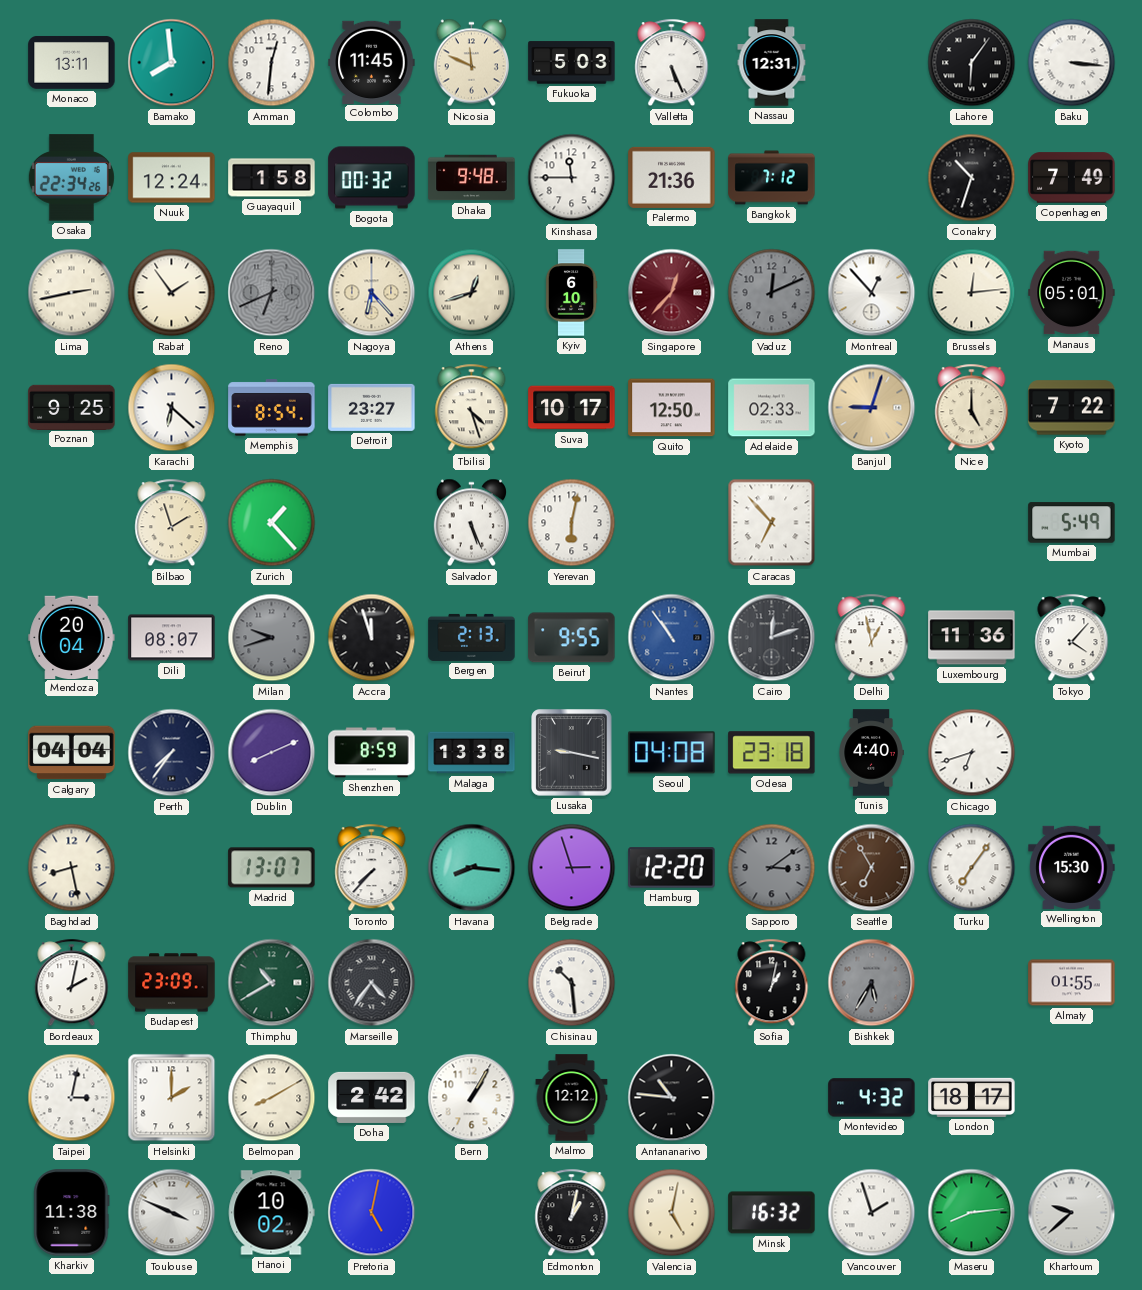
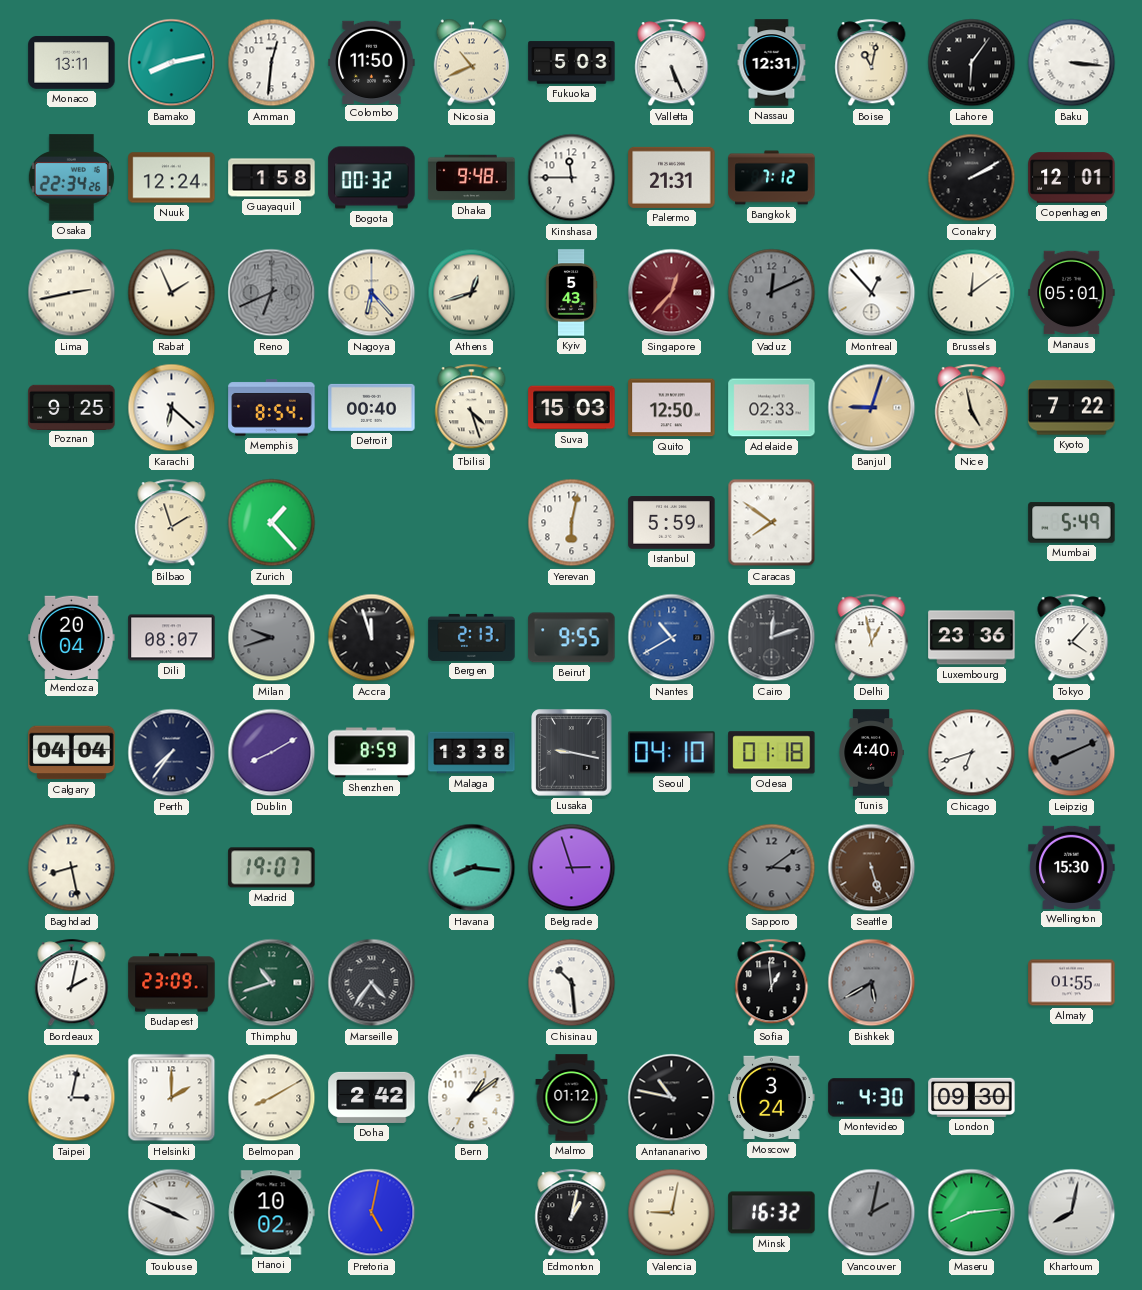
Bamako: 7:59 -> 8:13
Colombo: 11:45 -> 11:50
Nicosia: 11:49 -> 10:41
Boise: none -> 11:02
Palermo: 21:36 -> 21:31
Conakry: 10:33 -> 2:10
Copenhagen: 7:49 -> 12:01
Rabat: 1:54 -> 1:56
Kyiv: 6:10 -> 5:43
Brussels: 12:14 -> 12:09
Detroit: 23:27 -> 00:40
Suva: 10:17 -> 15:03
Nice: 5:00 -> 4:58
Salvador: 5:26 -> none
Istanbul: none -> 5:59
Caracas: 6:53 -> 7:51
Nantes: 10:54 -> 10:40
Luxembourg: 11:36 -> 23:36
Dublin: 8:11 -> 8:10
Seoul: 04:08 -> 04:10
Odesa: 23:18 -> 01:18
Leipzig: none -> 8:11
Madrid: 13:07 -> 19:07
Toronto: 7:37 -> none
Hamburg: 12:20 -> none
Seattle: 6:55 -> 5:27
Turku: 7:06 -> none
Thimphu: 10:40 -> 10:42
Sofia: 1:02 -> 12:59
Bishkek: 5:35 -> 5:40
Bern: 1:05 -> 1:09
Malmo: 12:12 -> 01:12
Antananarivo: 10:46 -> 10:47
Moscow: none -> 3:24
Montevideo: 4:32 -> 4:30
London: 18:17 -> 09:30
Kharkiv: 11:38 -> none
Valencia: 5:02 -> 9:02
Vancouver: 1:57 -> 2:02
Vancouver dial: white -> grey
Khartoum: 9:38 -> 8:02
